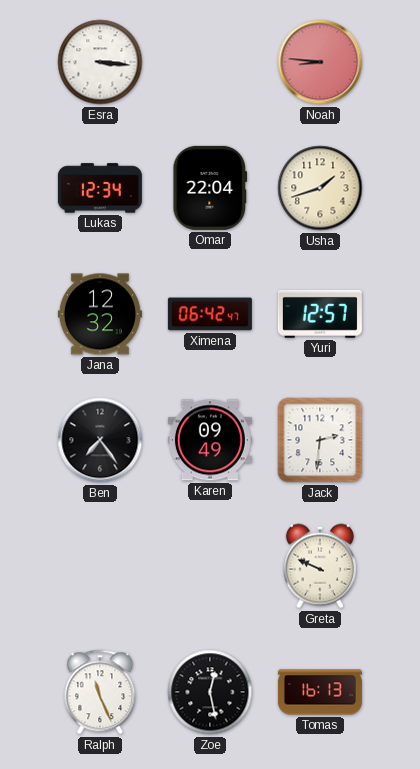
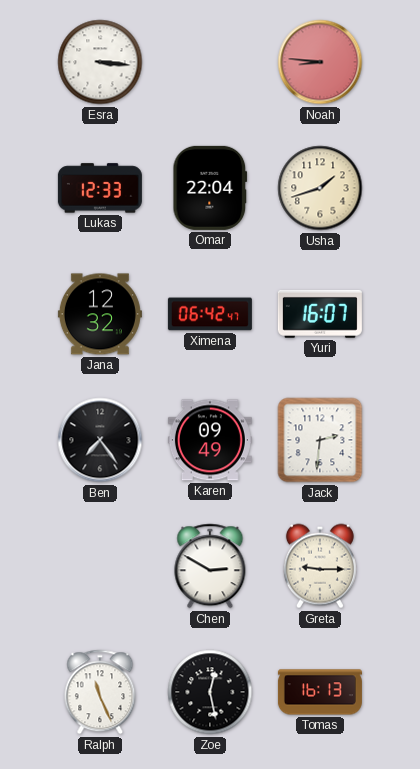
Lukas: 12:34 -> 12:33
Yuri: 12:57 -> 16:07
Chen: none -> 2:50
Greta: 9:49 -> 9:15
